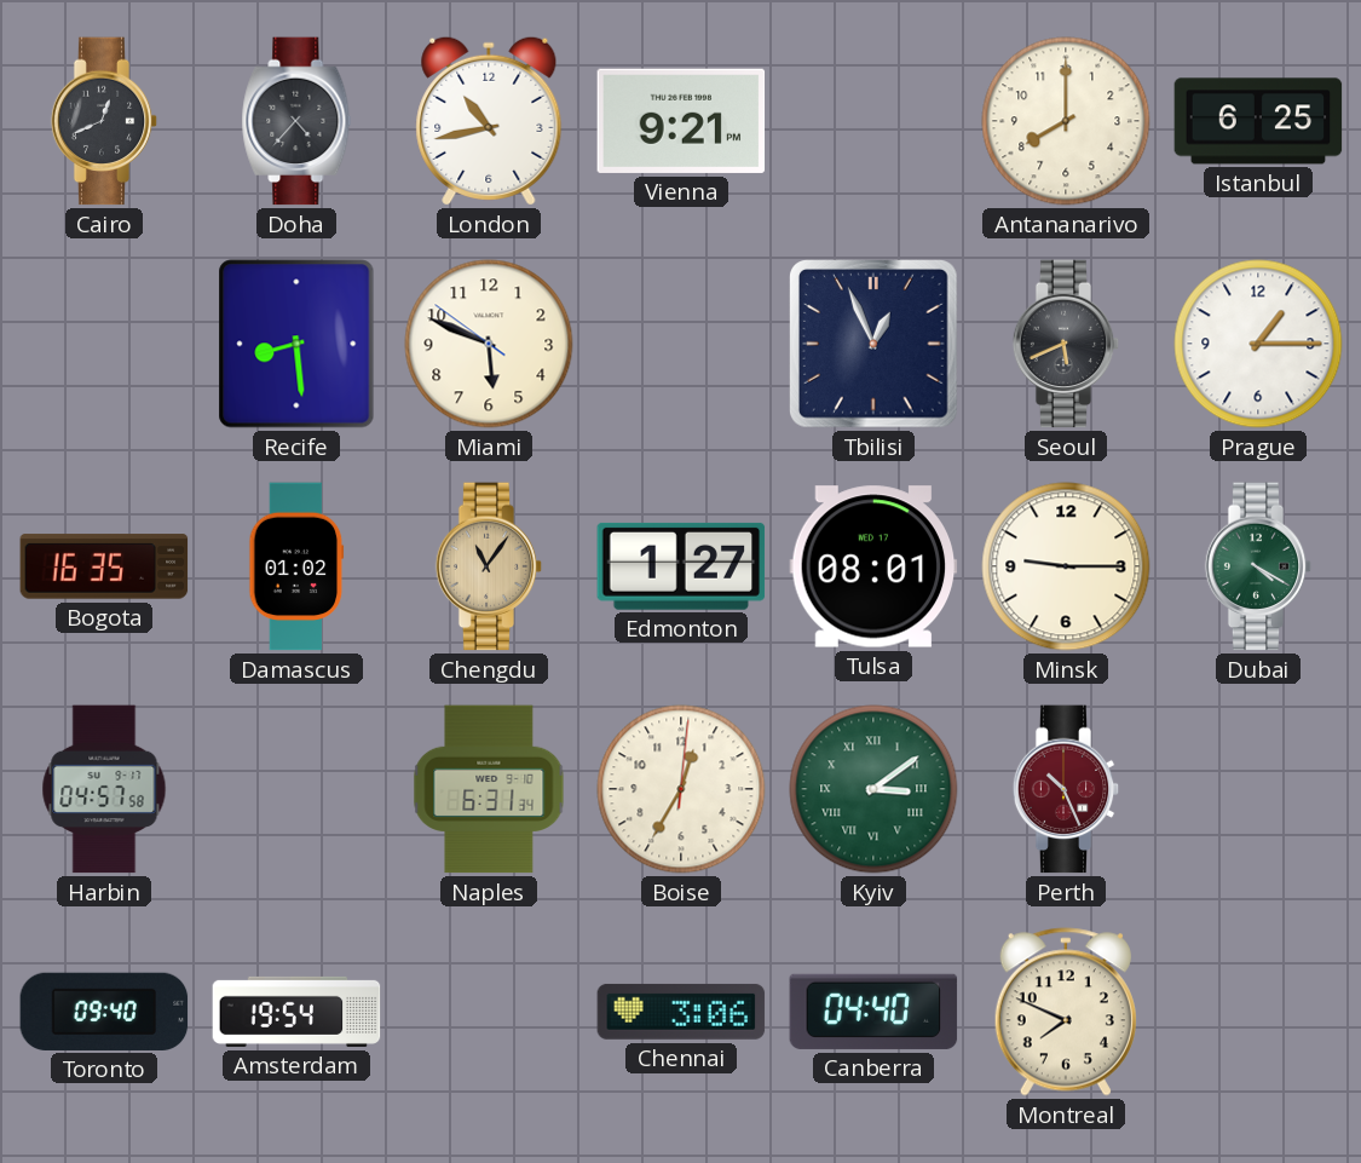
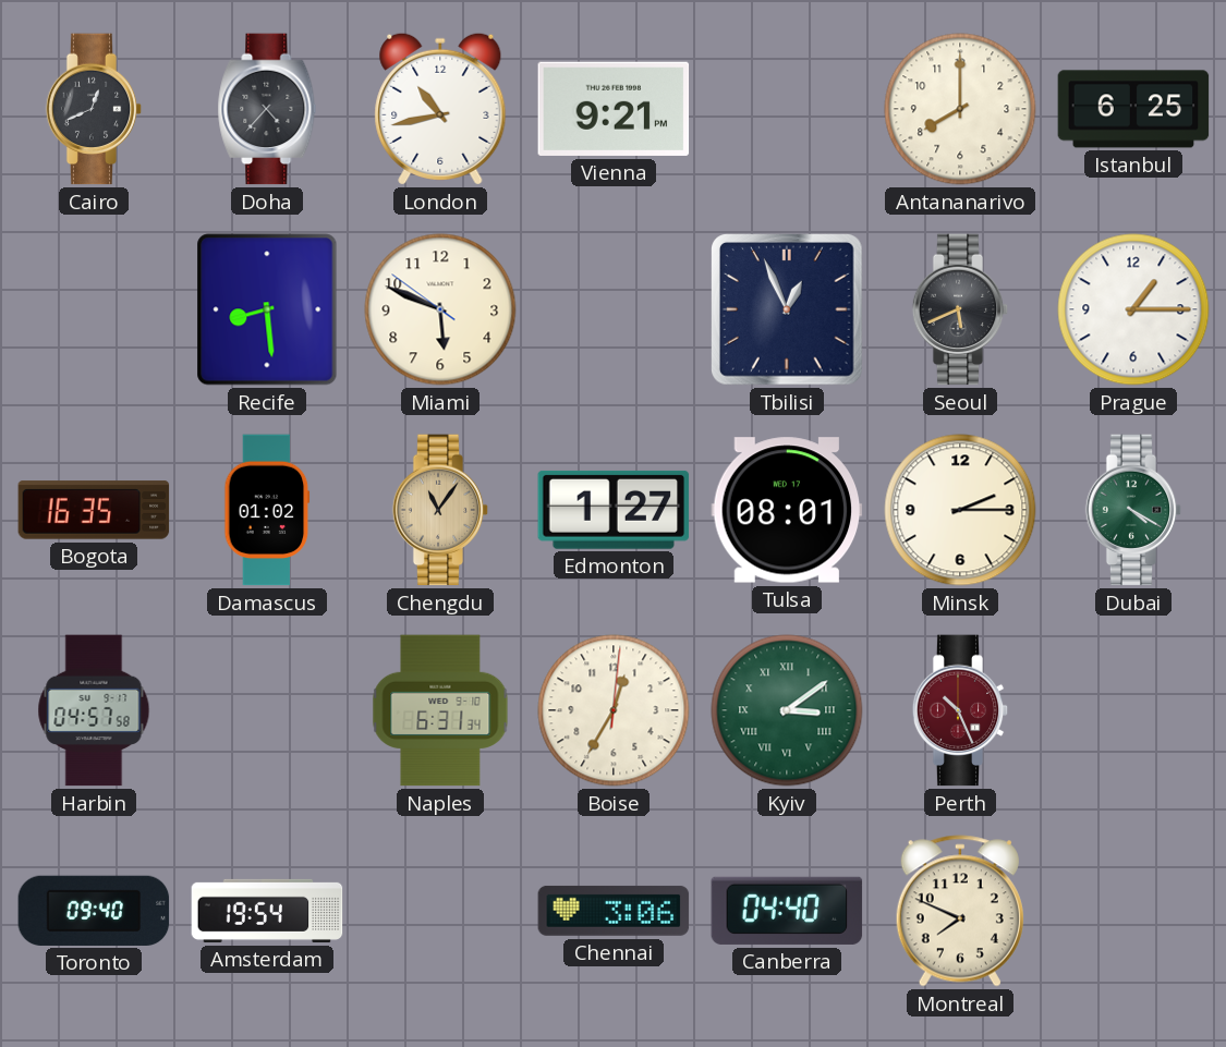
Minsk: 9:15 -> 2:15
